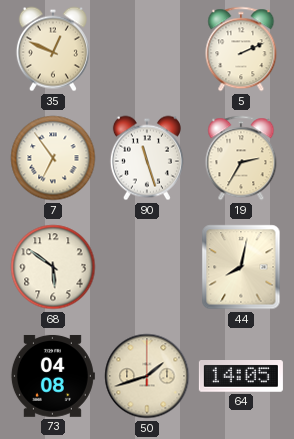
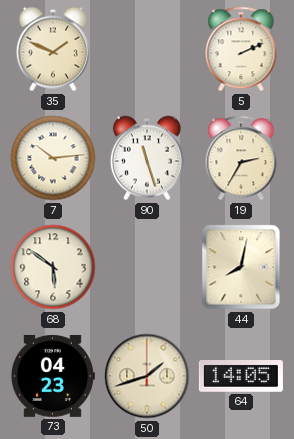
35: 12:49 -> 1:49
7: 6:54 -> 10:14
73: 04:08 -> 04:23
